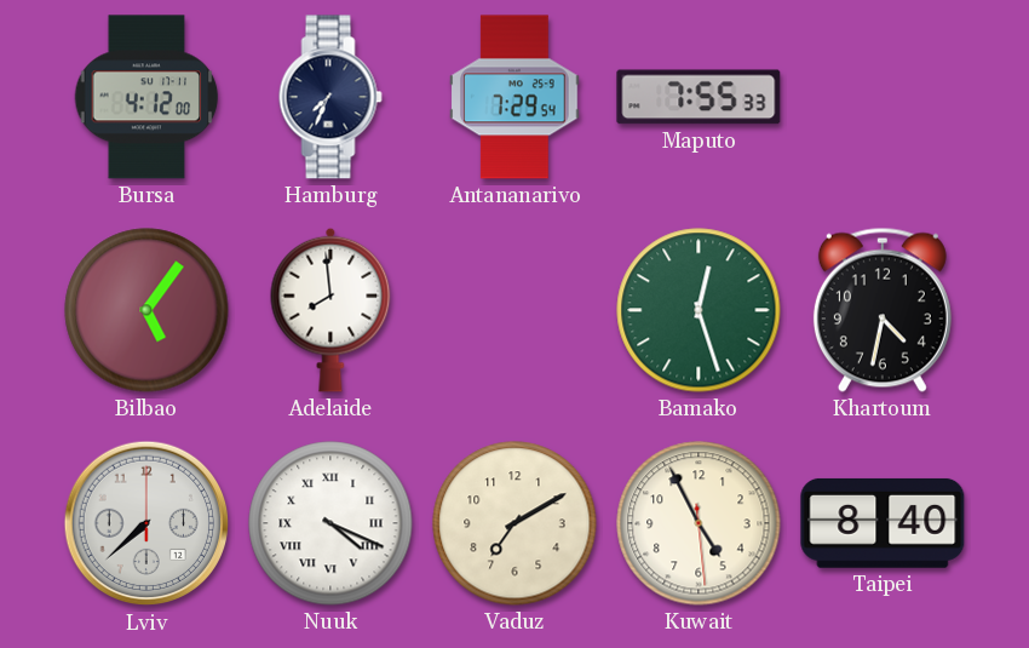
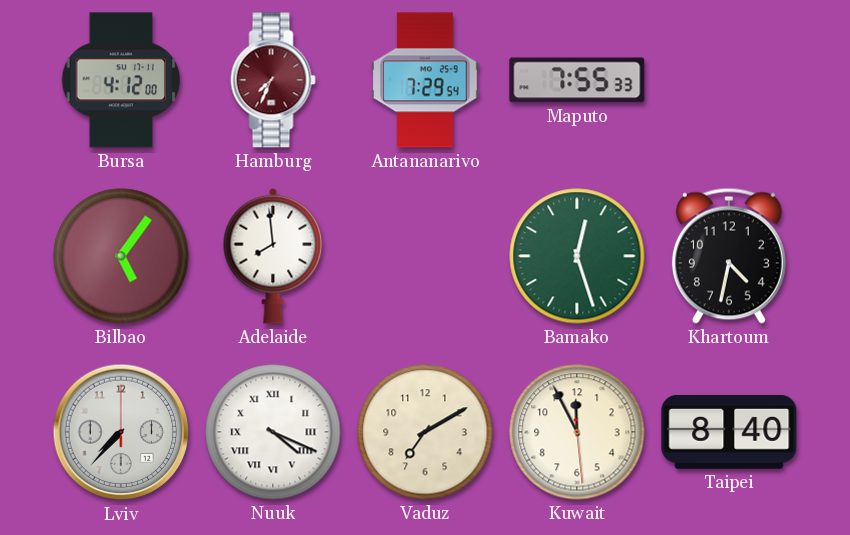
Hamburg dial: navy -> burgundy
Lviv: 7:38 -> 7:37
Kuwait: 4:55 -> 11:55
